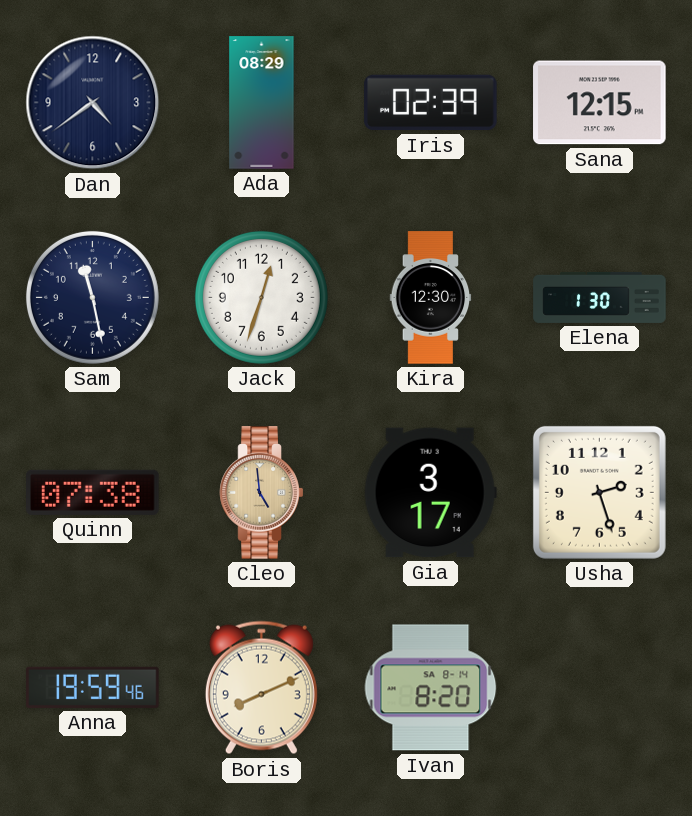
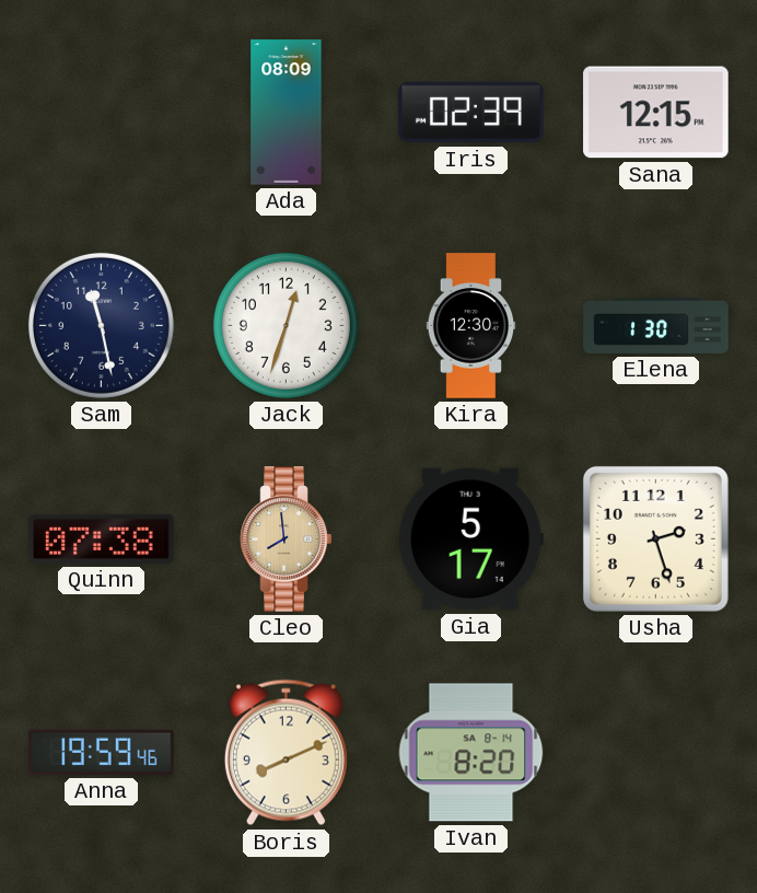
Dan: 4:39 -> none
Ada: 08:29 -> 08:09
Cleo: 4:59 -> 7:59
Gia: 3:17 -> 5:17
